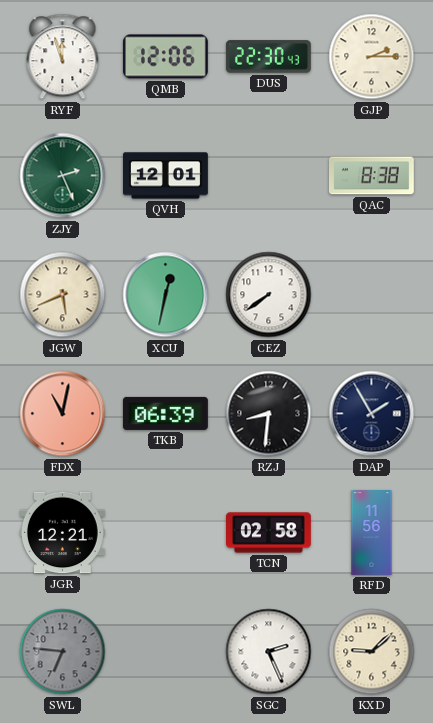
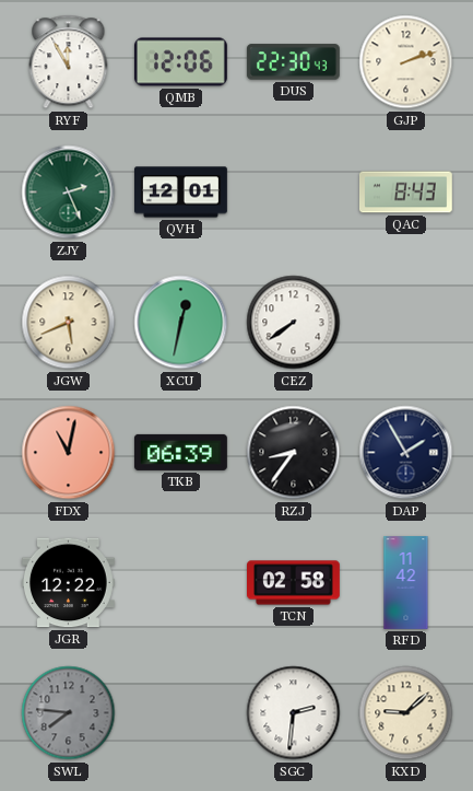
RYF: 11:57 -> 11:55
GJP: 2:15 -> 2:12
QAC: 8:38 -> 8:43
RZJ: 8:31 -> 8:36
JGR: 12:21 -> 12:22
RFD: 11:56 -> 11:42
SWL: 6:46 -> 7:46
SGC: 2:26 -> 2:31
